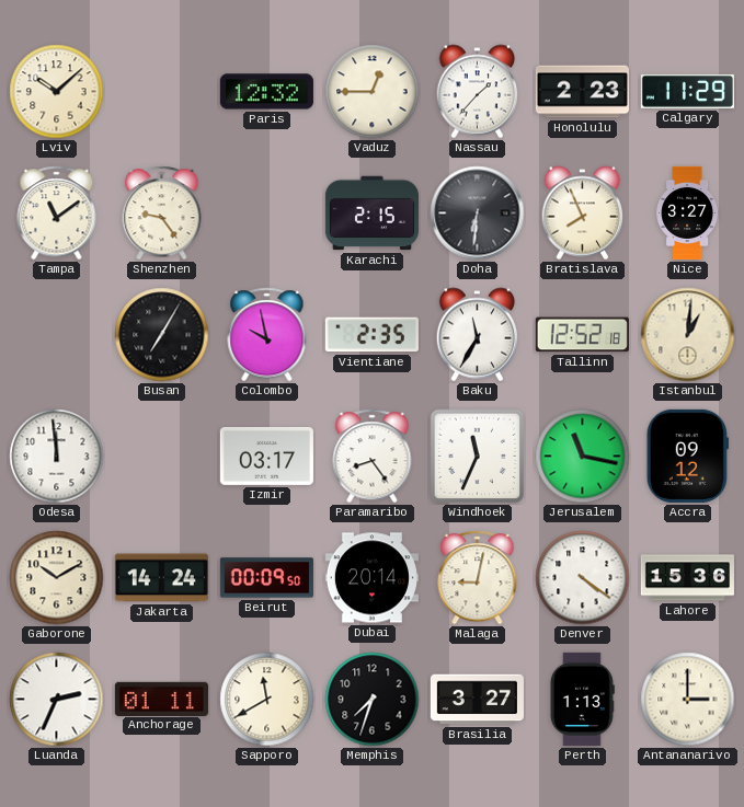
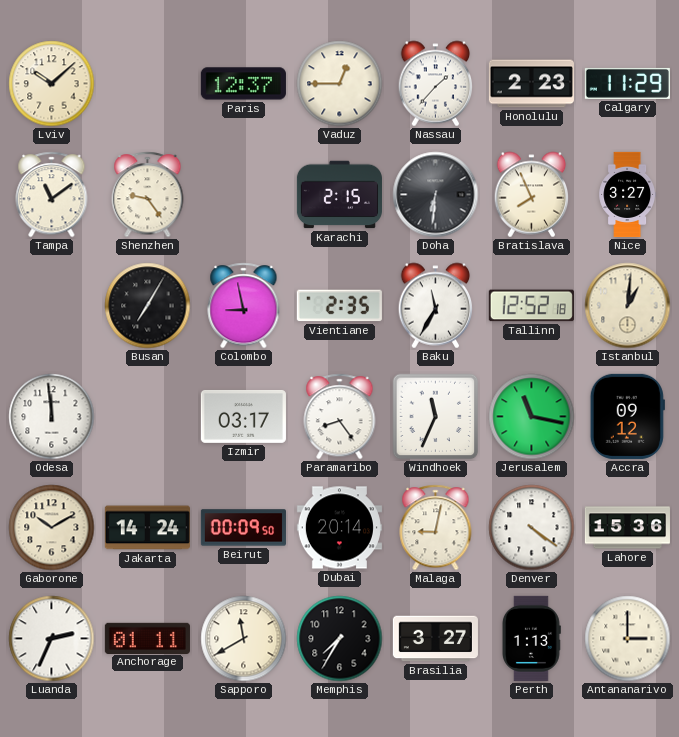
Paris: 12:32 -> 12:37
Colombo: 9:58 -> 8:58
Memphis: 7:33 -> 7:35
